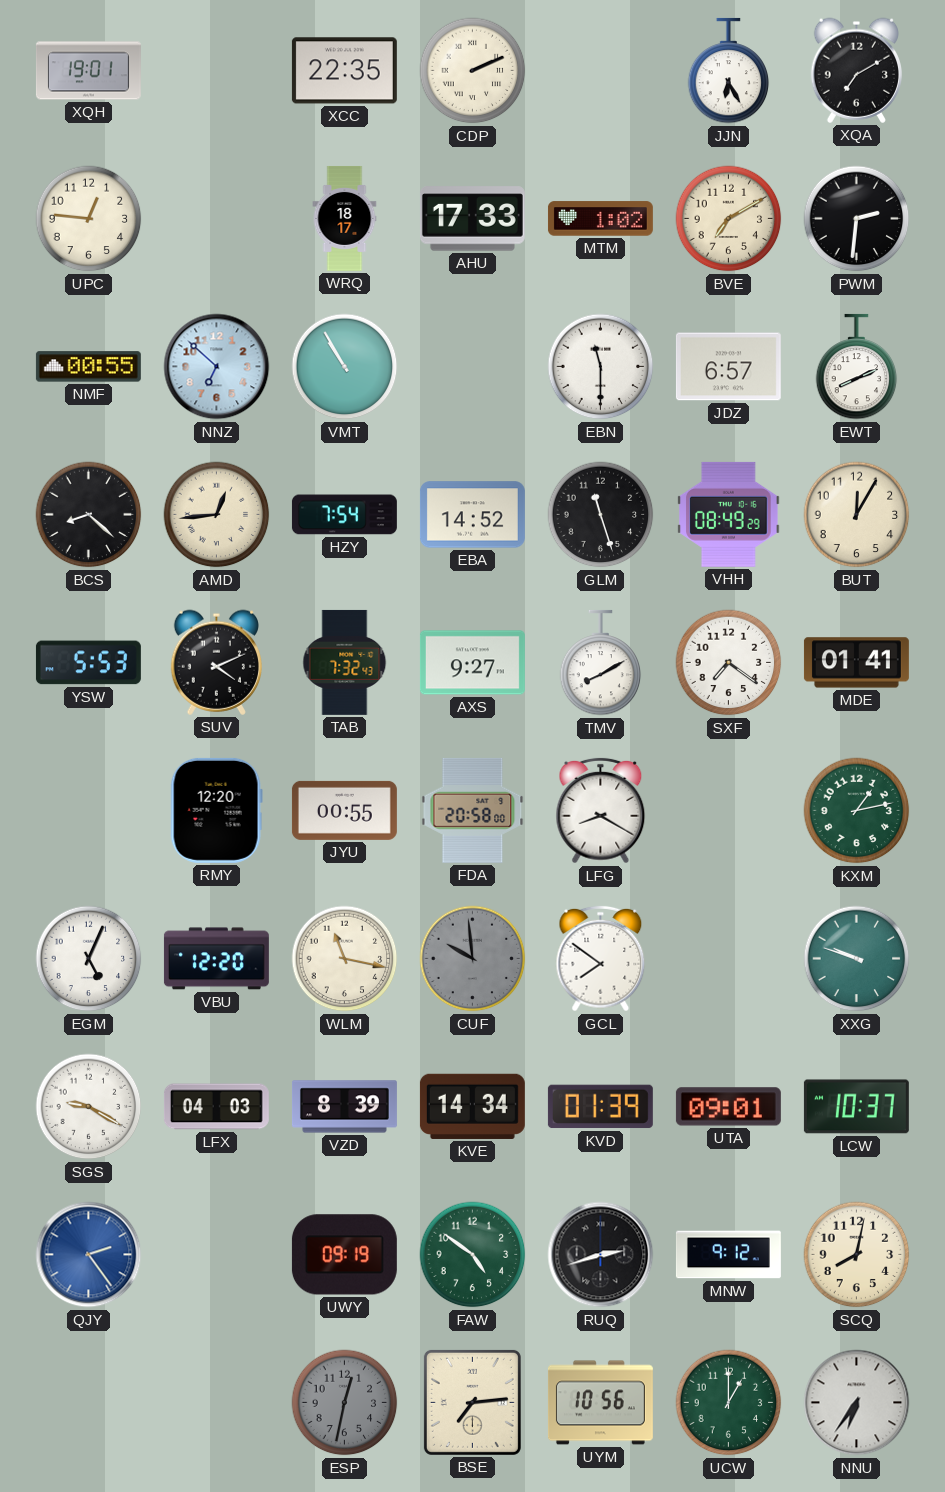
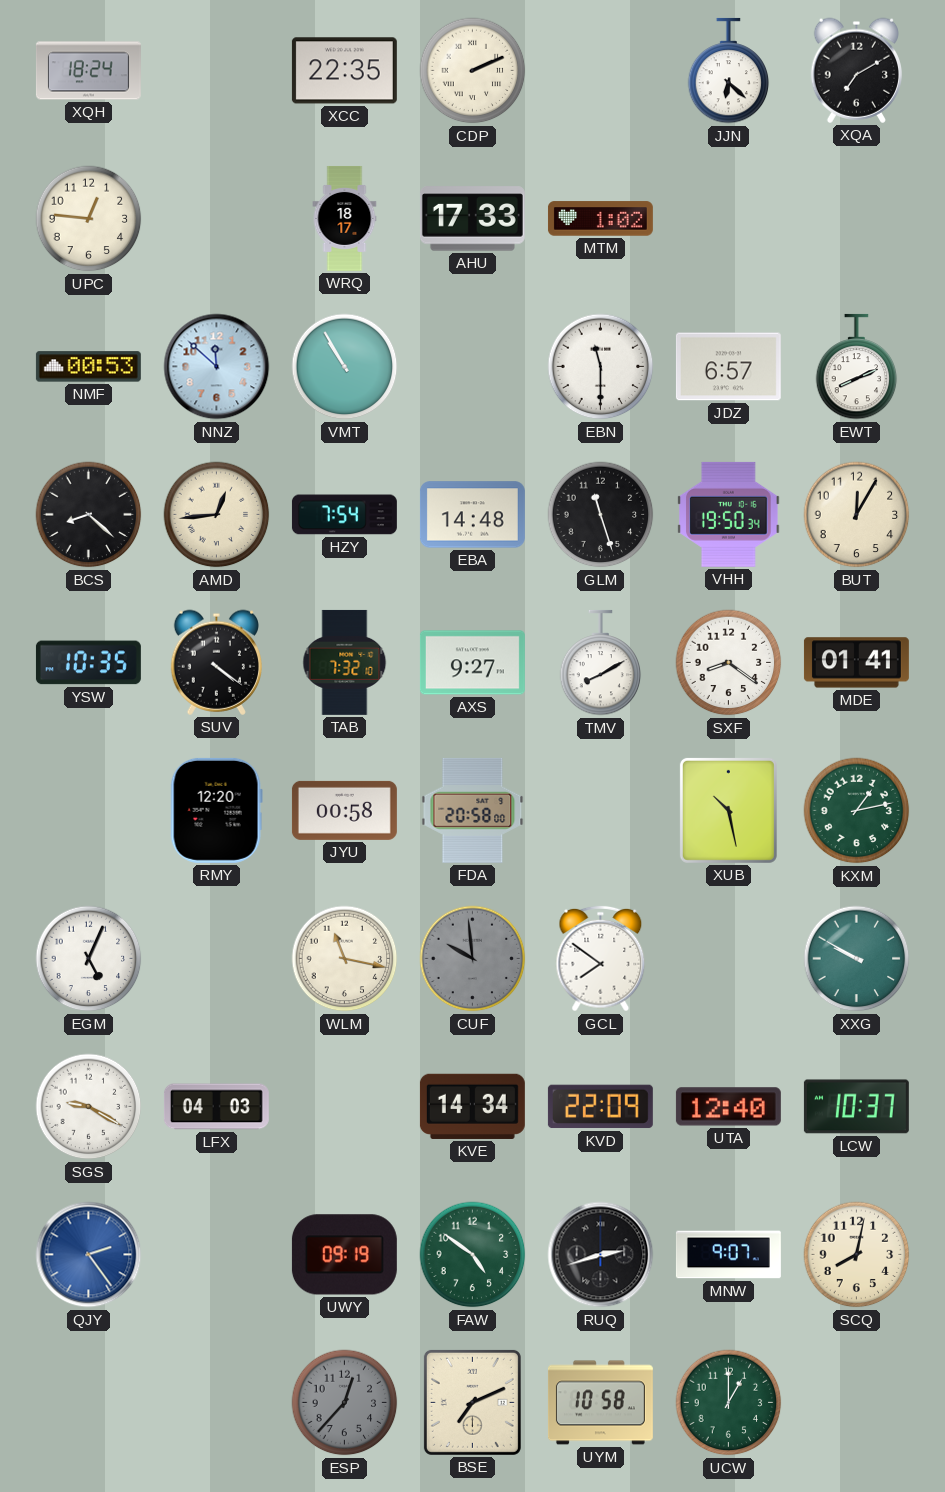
XQH: 19:01 -> 18:24
JJN: 6:25 -> 6:22
BVE: 7:10 -> none
PWM: 2:31 -> none
NMF: 00:55 -> 00:53
NNZ: 6:52 -> 11:52
EBA: 14:52 -> 14:48
VHH: 08:49 -> 19:50
YSW: 5:53 -> 10:35
SUV: 4:11 -> 4:21
TAB: 7:32:43 -> 7:32:10
SXF: 7:21 -> 8:21
JYU: 00:55 -> 00:58
LFG: 8:20 -> none
XUB: none -> 10:28
VBU: 12:20 -> none
XXG: 9:48 -> 9:50
VZD: 8:39 -> none
KVD: 01:39 -> 22:09
UTA: 09:01 -> 12:40
MNW: 9:12 -> 9:07
ESP: 12:32 -> 12:37
BSE: 7:14 -> 7:11
UYM: 10:56 -> 10:58
NNU: 6:36 -> none
